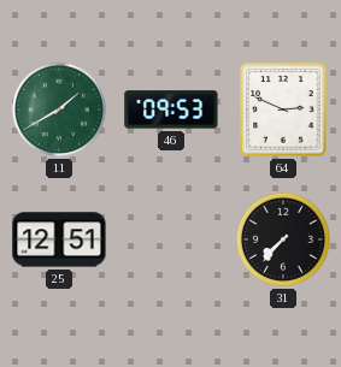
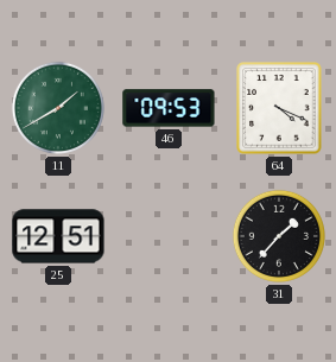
64: 2:49 -> 4:19
31: 7:37 -> 1:37
